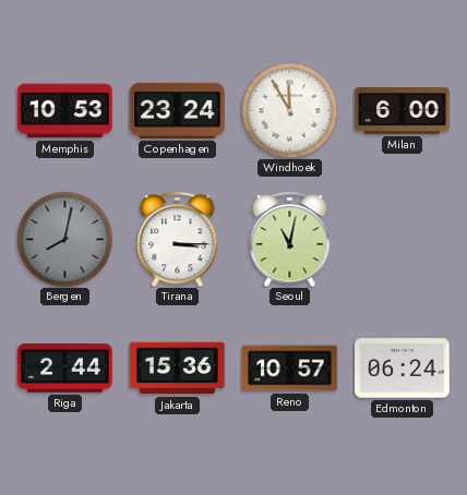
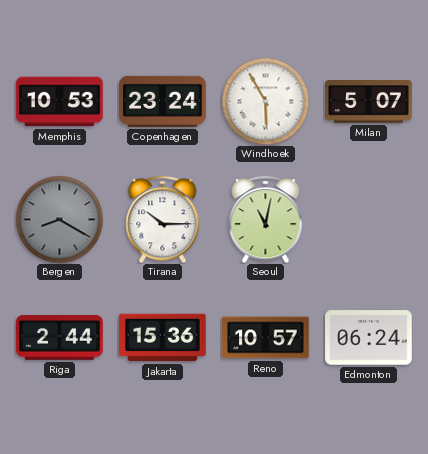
Windhoek: 11:55 -> 5:55
Milan: 6:00 -> 5:07
Bergen: 8:02 -> 8:20
Tirana: 3:15 -> 10:15
